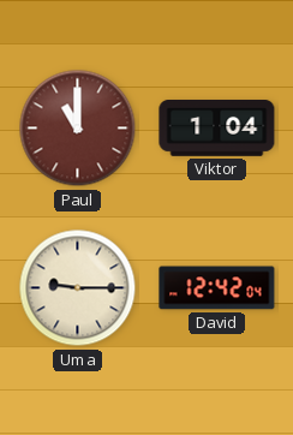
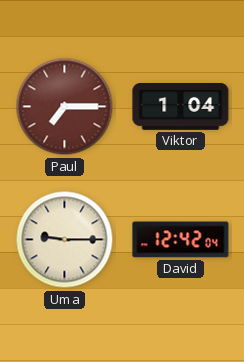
Paul: 11:00 -> 7:15
